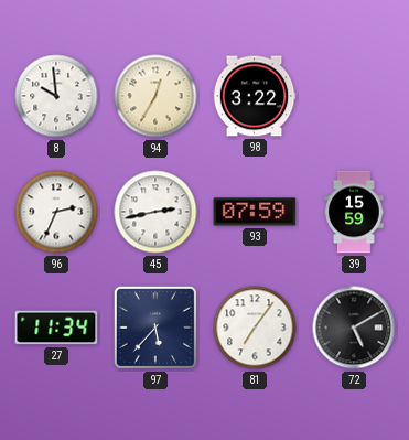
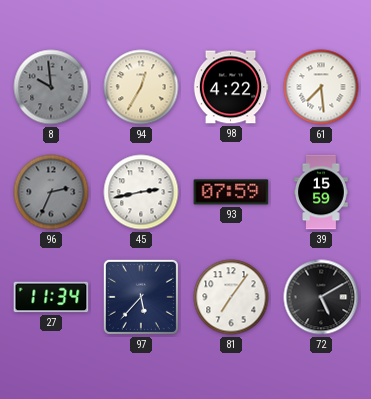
8 dial: white -> grey
98: 3:22 -> 4:22
61: none -> 7:29
96 dial: white -> grey
